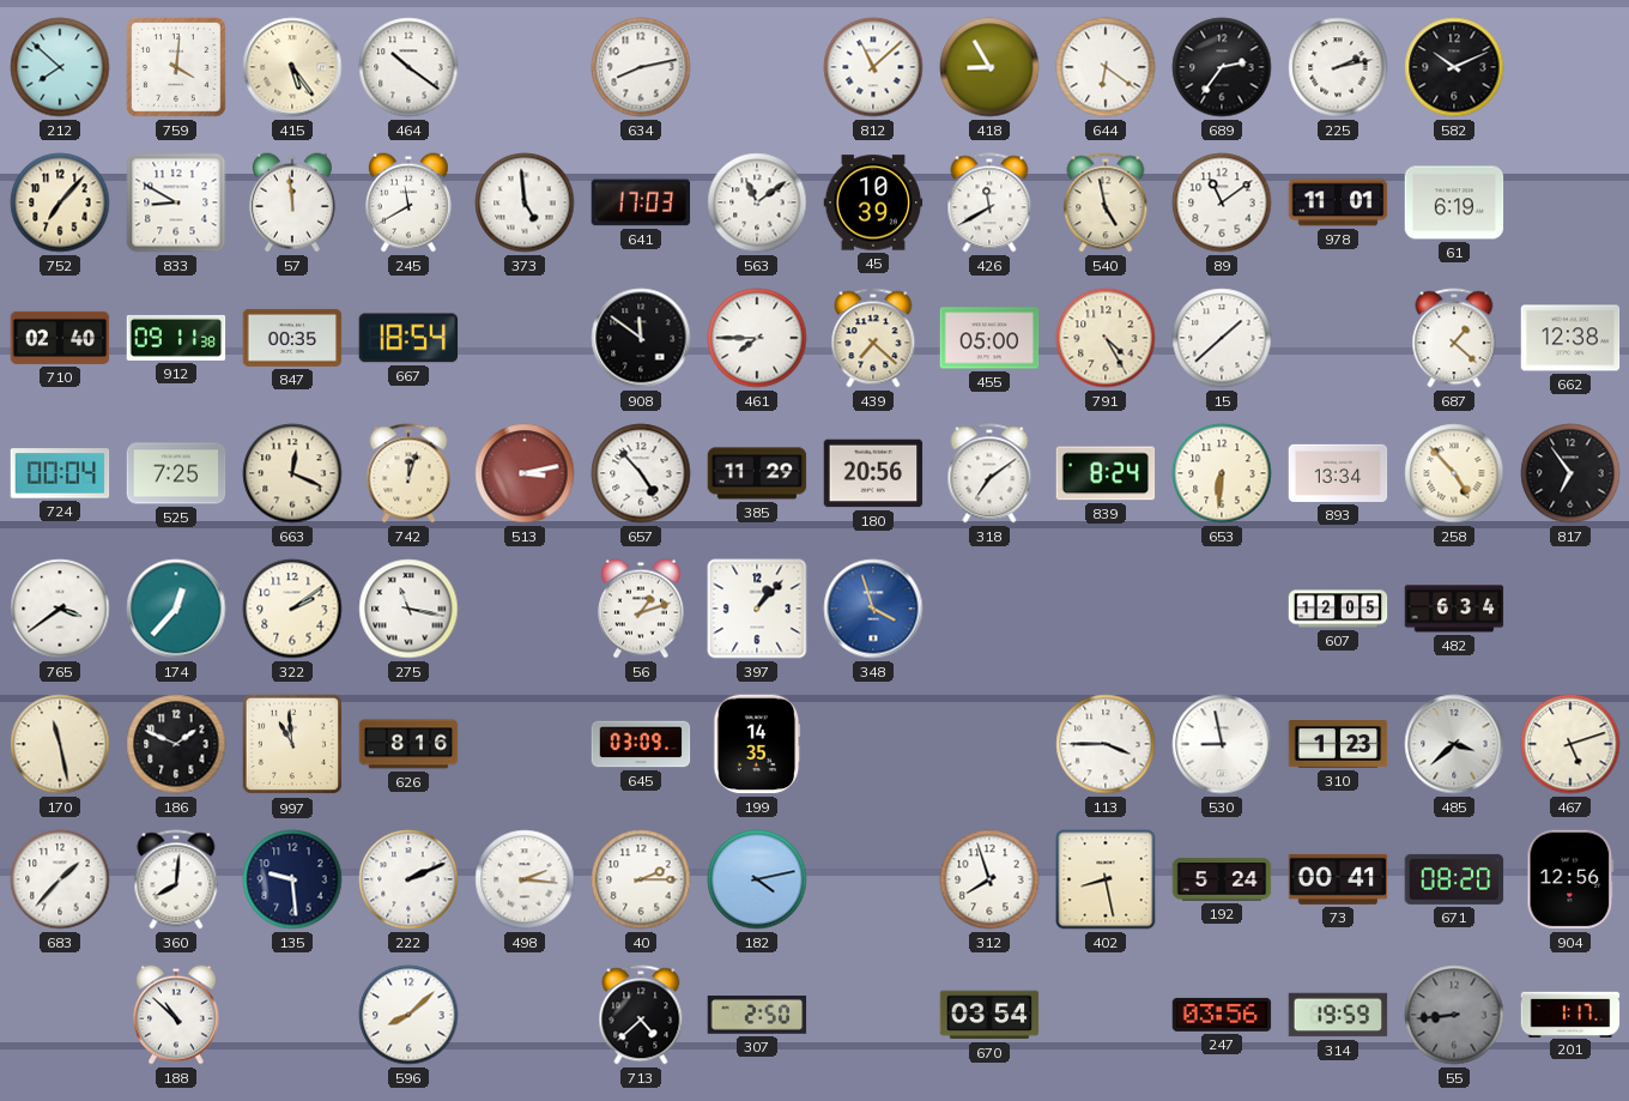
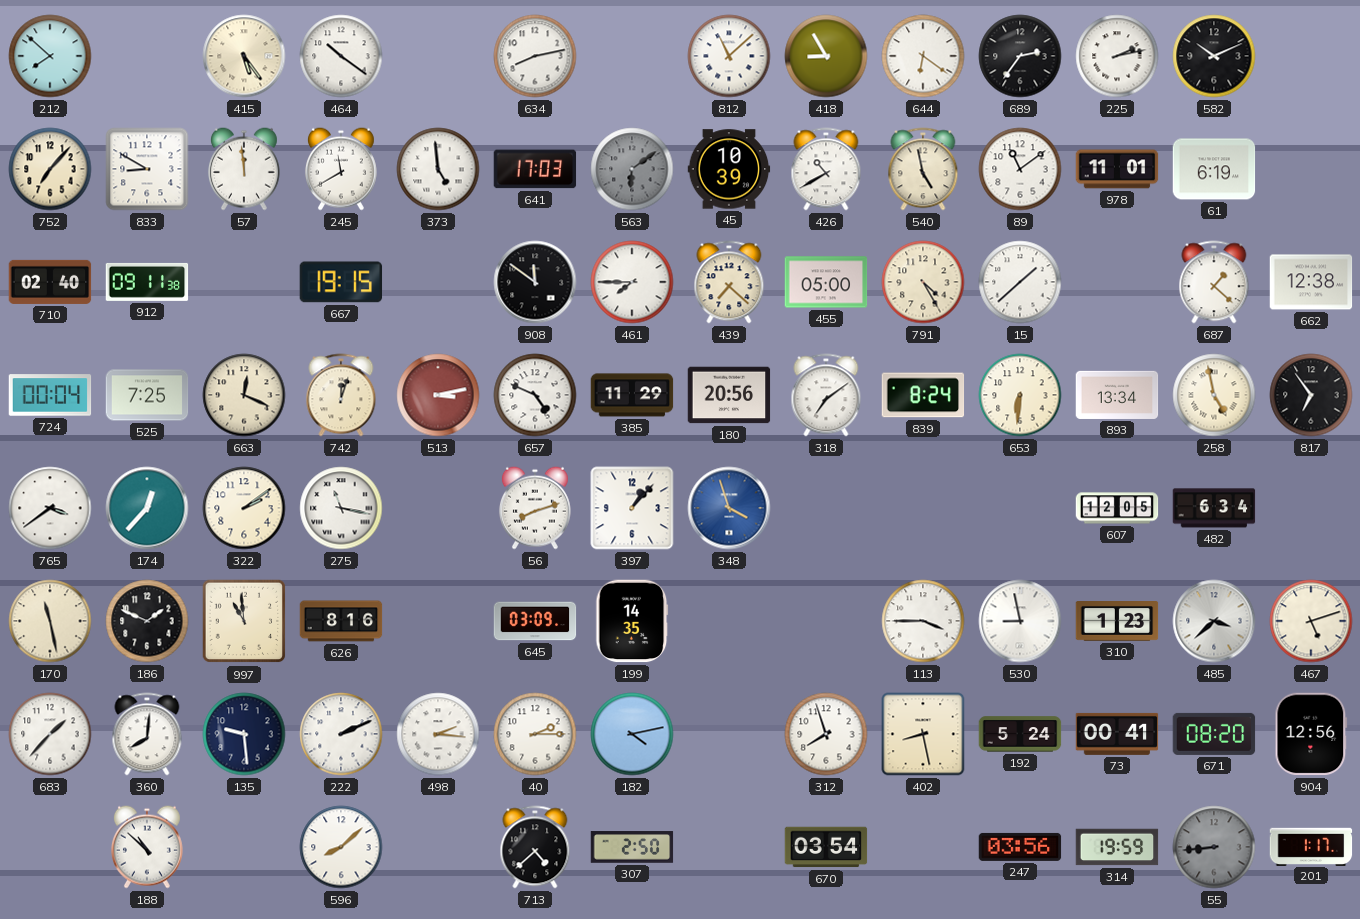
759: 4:01 -> none
563: 11:09 -> 6:09
563 dial: white -> grey
426: 11:40 -> 10:40
847: 00:35 -> none
667: 18:54 -> 19:15
657: 4:53 -> 4:49
258: 4:53 -> 4:58
56: 1:12 -> 8:12
